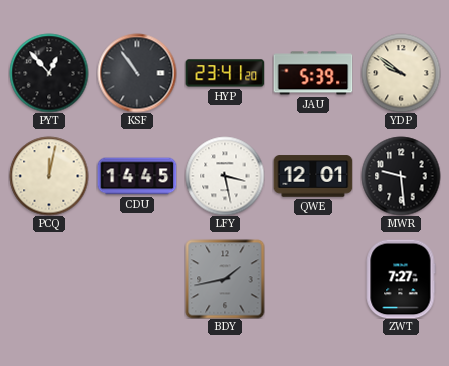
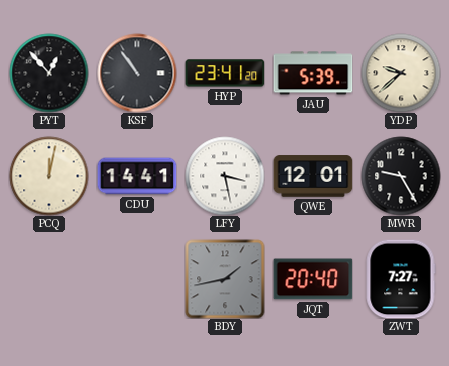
YDP: 9:51 -> 9:38
CDU: 14:45 -> 14:41
MWR: 9:29 -> 9:25
JQT: none -> 20:40
